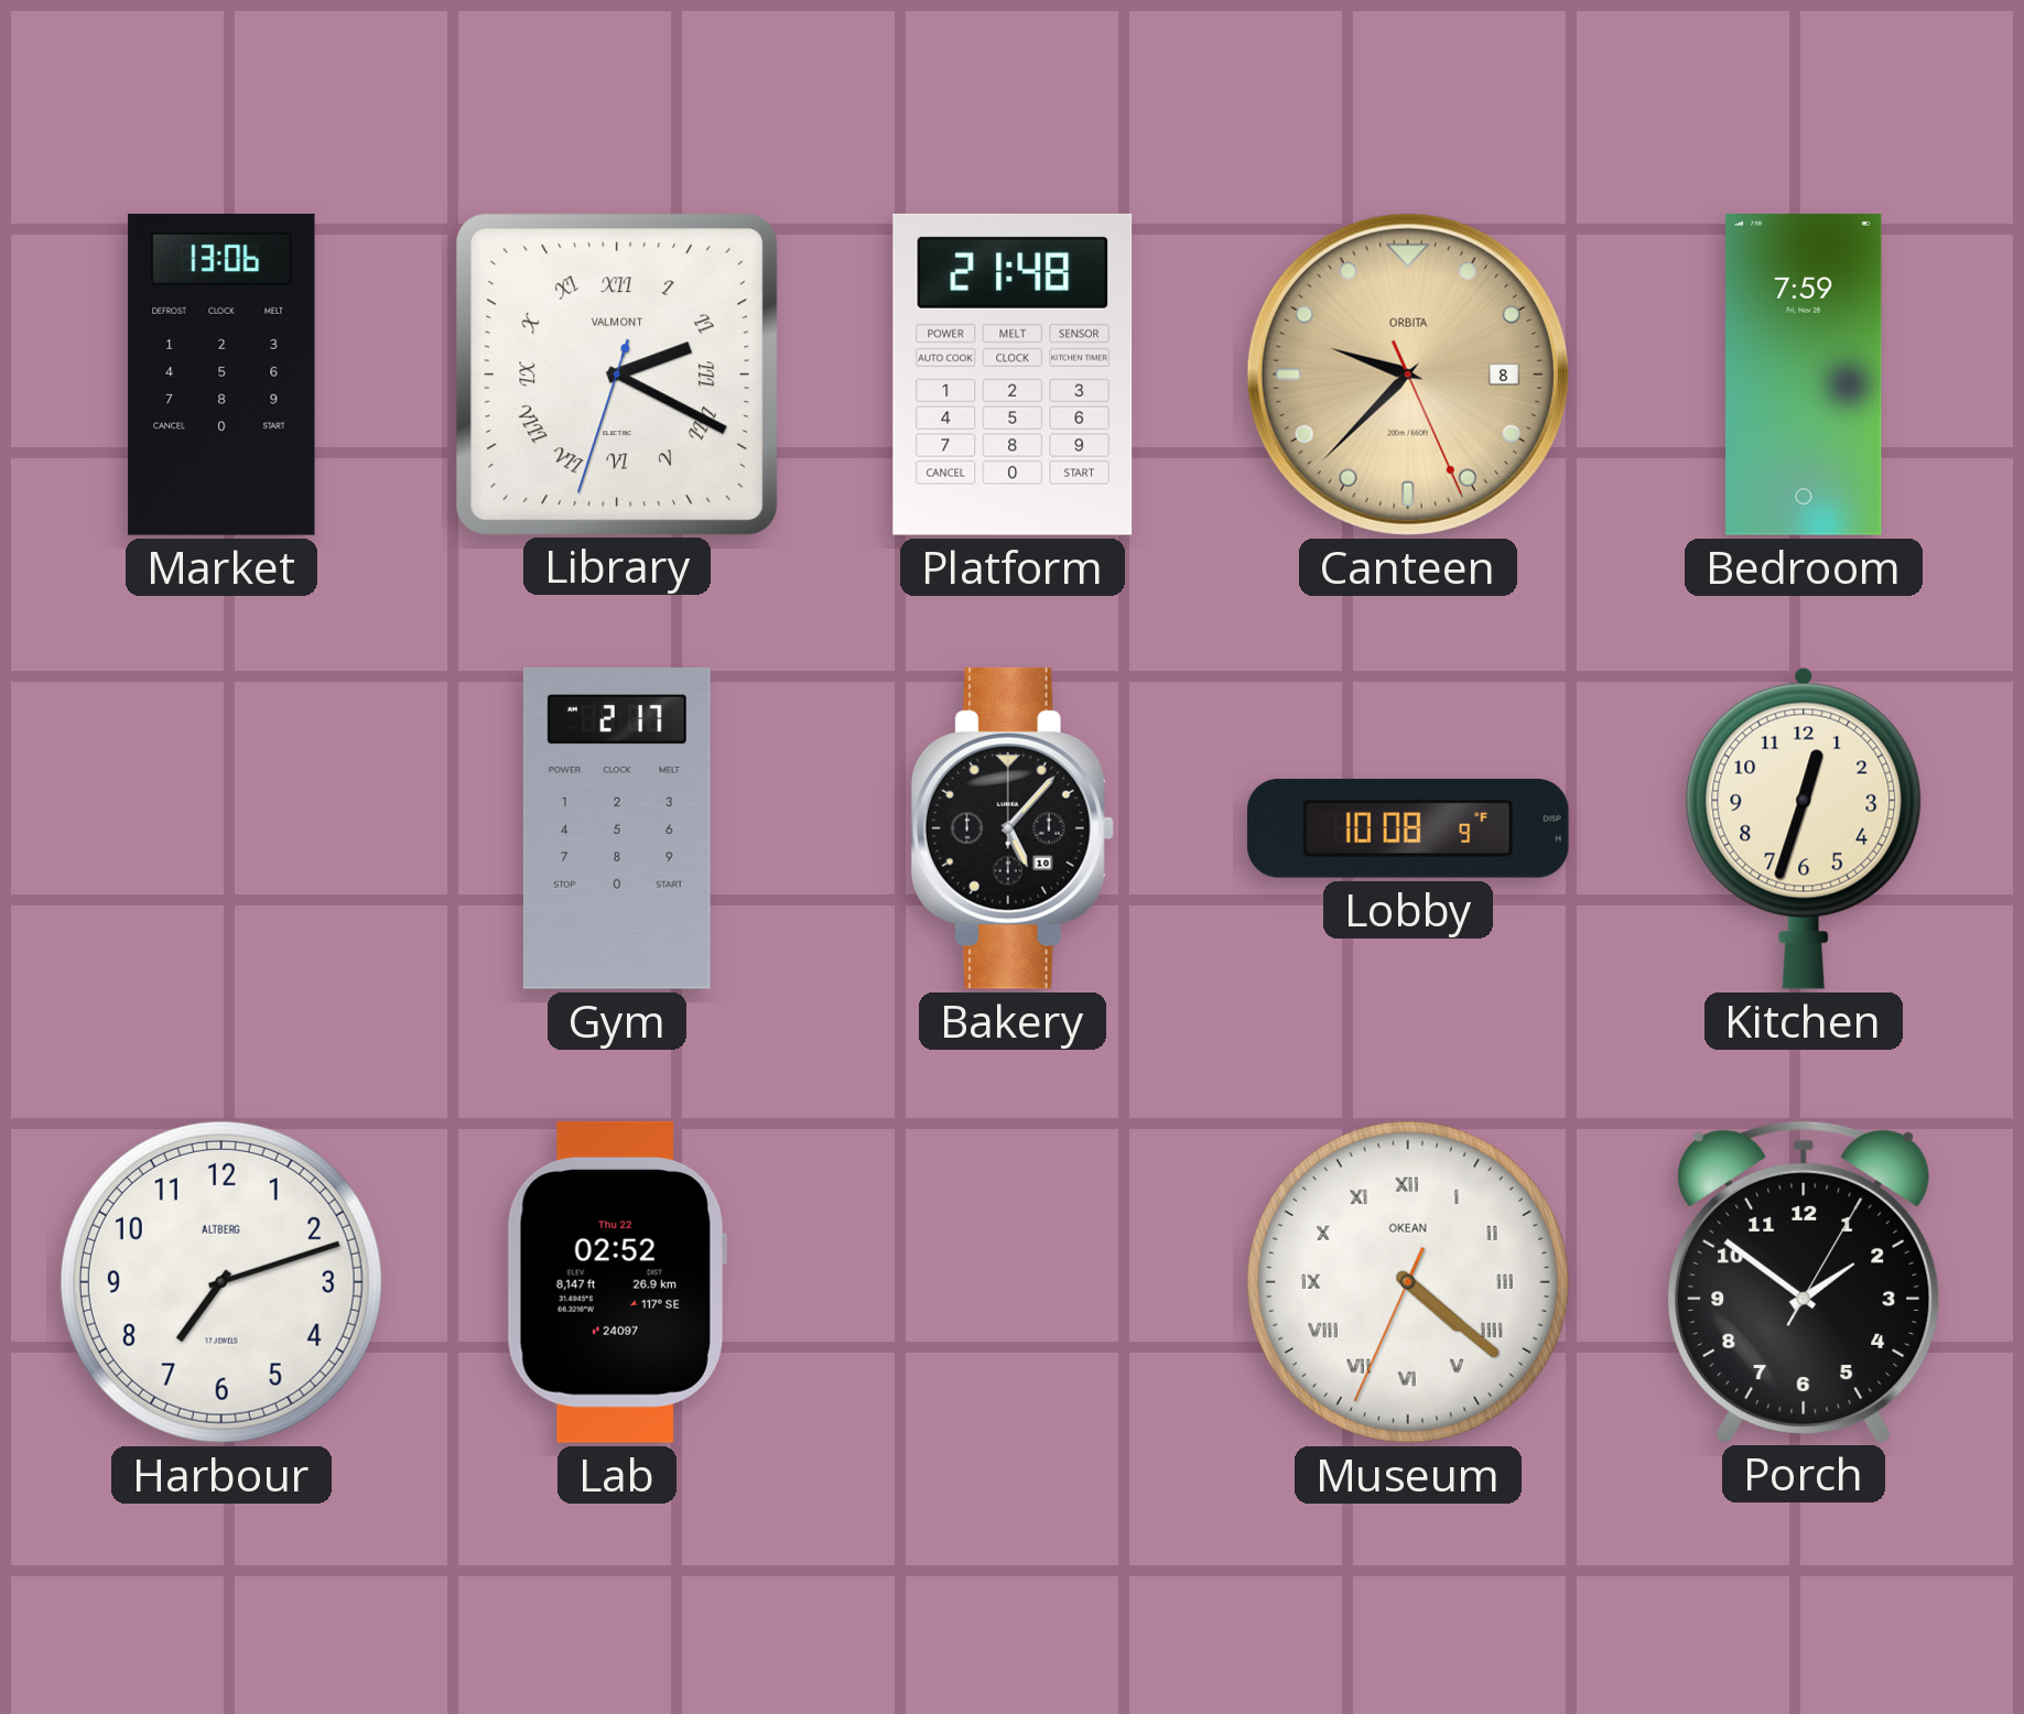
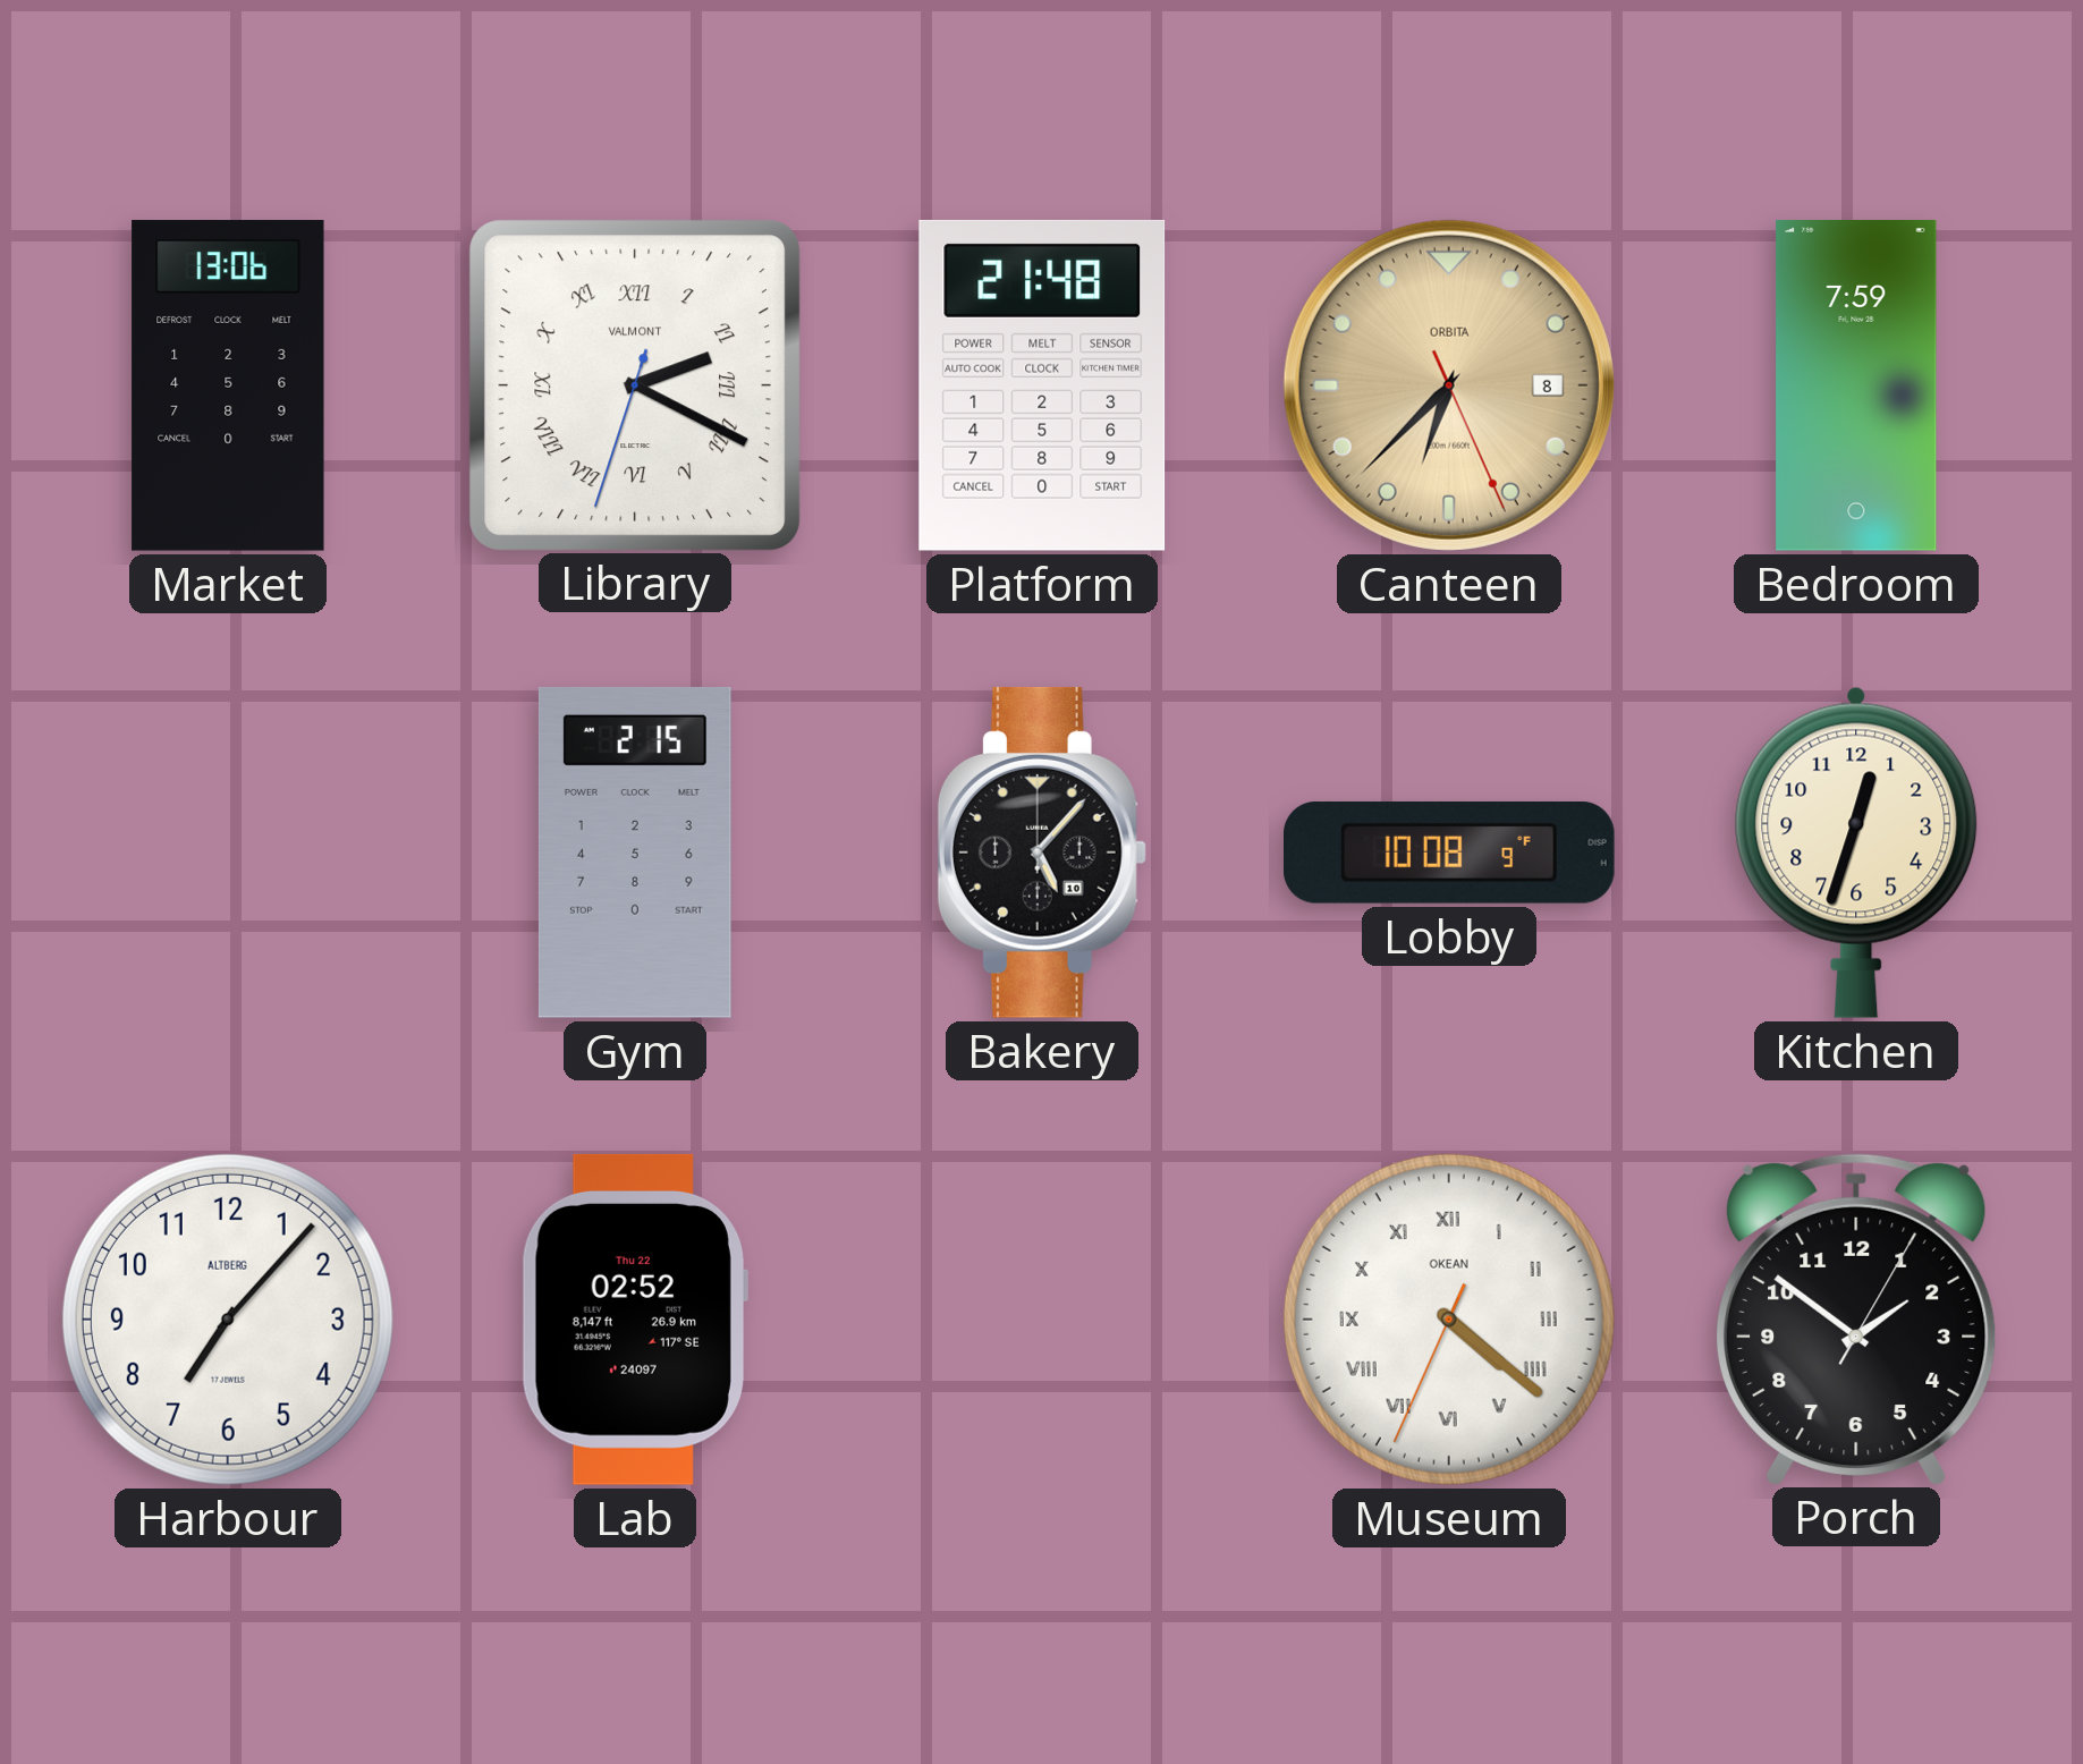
Canteen: 9:37 -> 6:37
Gym: 2:17 -> 2:15
Harbour: 7:12 -> 7:07
